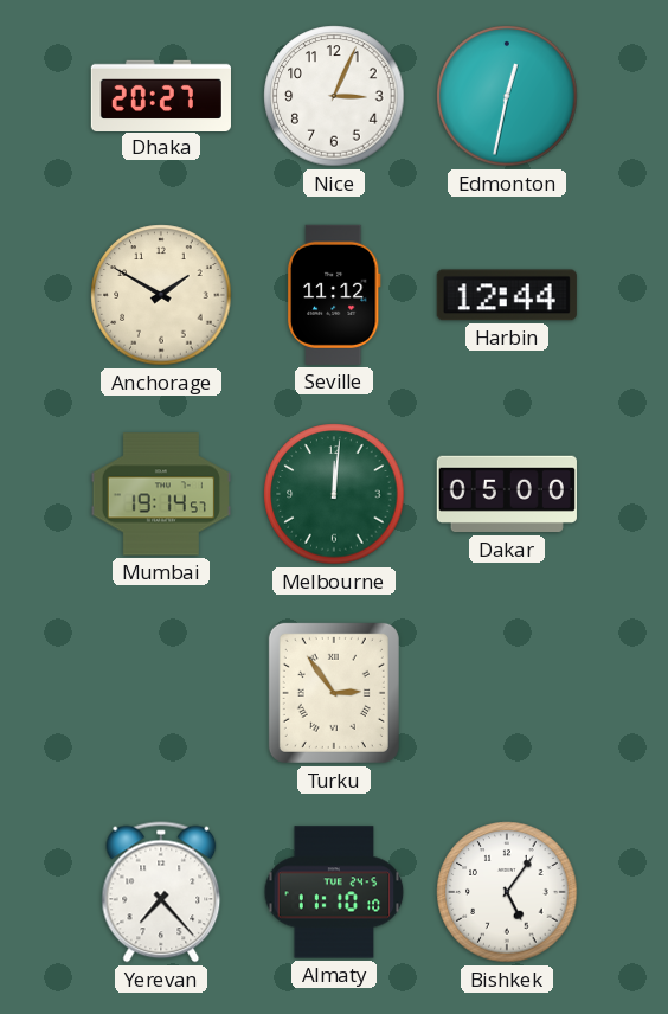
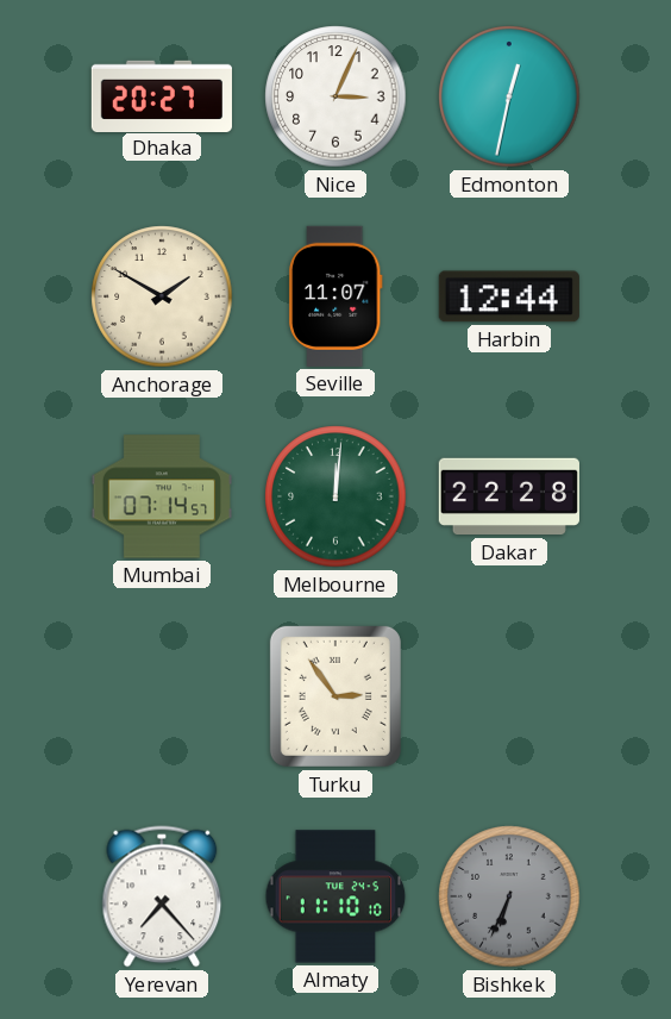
Seville: 11:12 -> 11:07
Mumbai: 19:14 -> 07:14
Dakar: 05:00 -> 22:28
Bishkek: 5:06 -> 6:34
Bishkek dial: white -> grey
